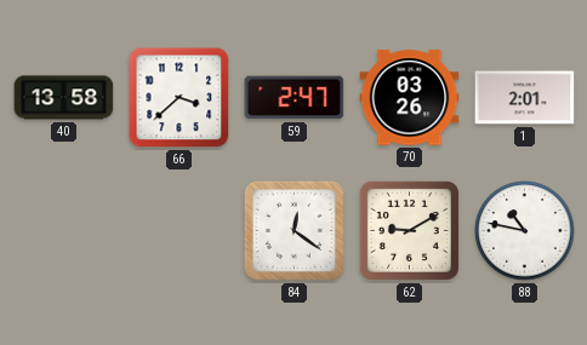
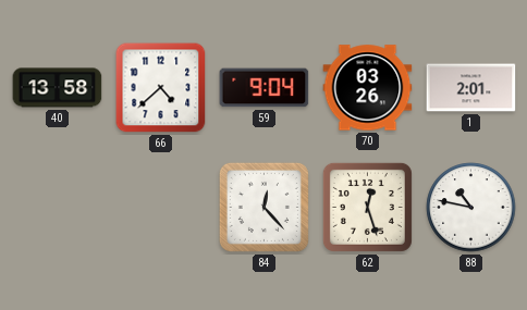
66: 3:38 -> 4:38
59: 2:47 -> 9:04
84: 12:21 -> 12:23
62: 9:10 -> 12:27
